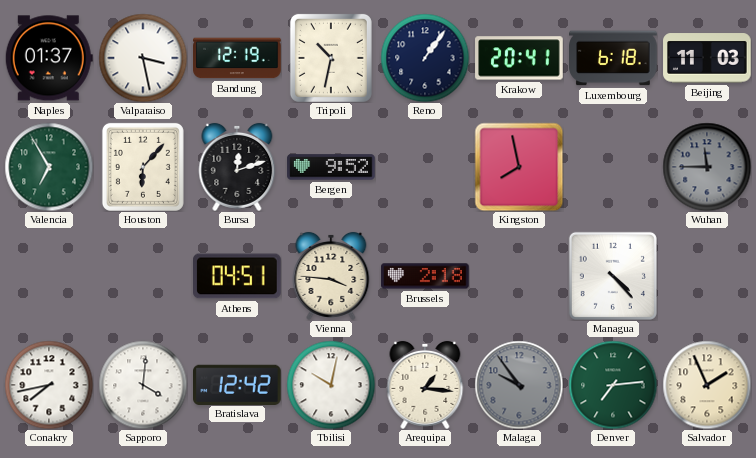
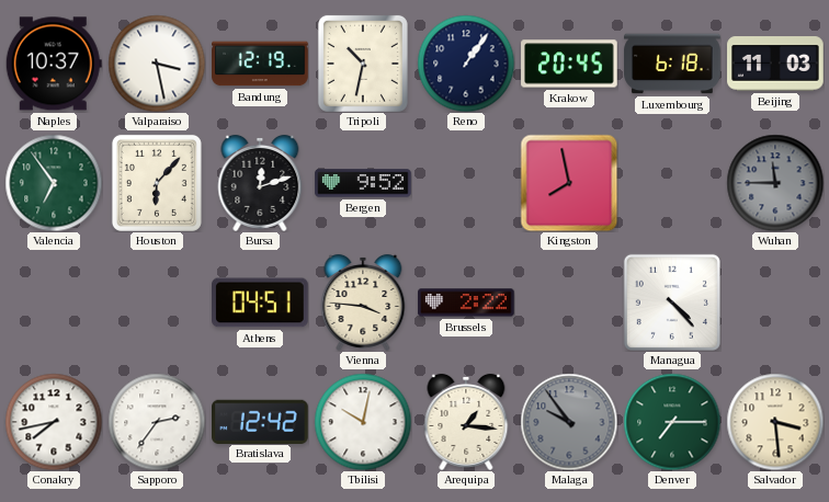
Naples: 01:37 -> 10:37
Krakow: 20:41 -> 20:45
Valencia: 6:55 -> 6:54
Brussels: 2:18 -> 2:22
Sapporo: 4:01 -> 2:36
Denver: 7:14 -> 7:15
Salvador: 1:56 -> 3:29
